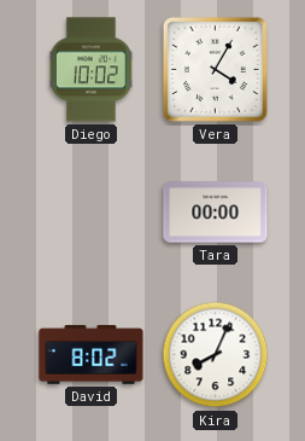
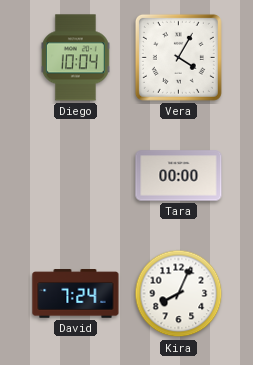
Diego: 10:02 -> 10:04
David: 8:02 -> 7:24
